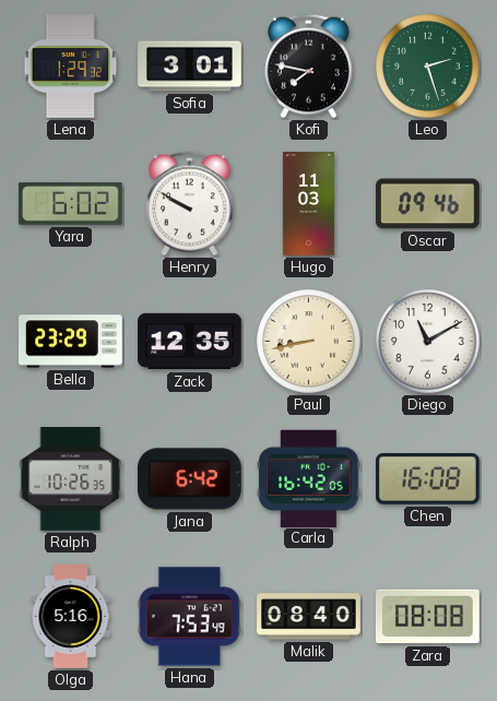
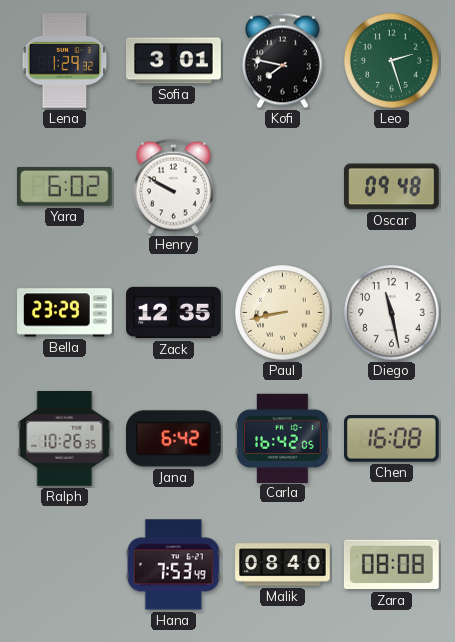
Hugo: 11:03 -> none
Oscar: 09:46 -> 09:48
Diego: 11:10 -> 11:28
Olga: 5:16 -> none
